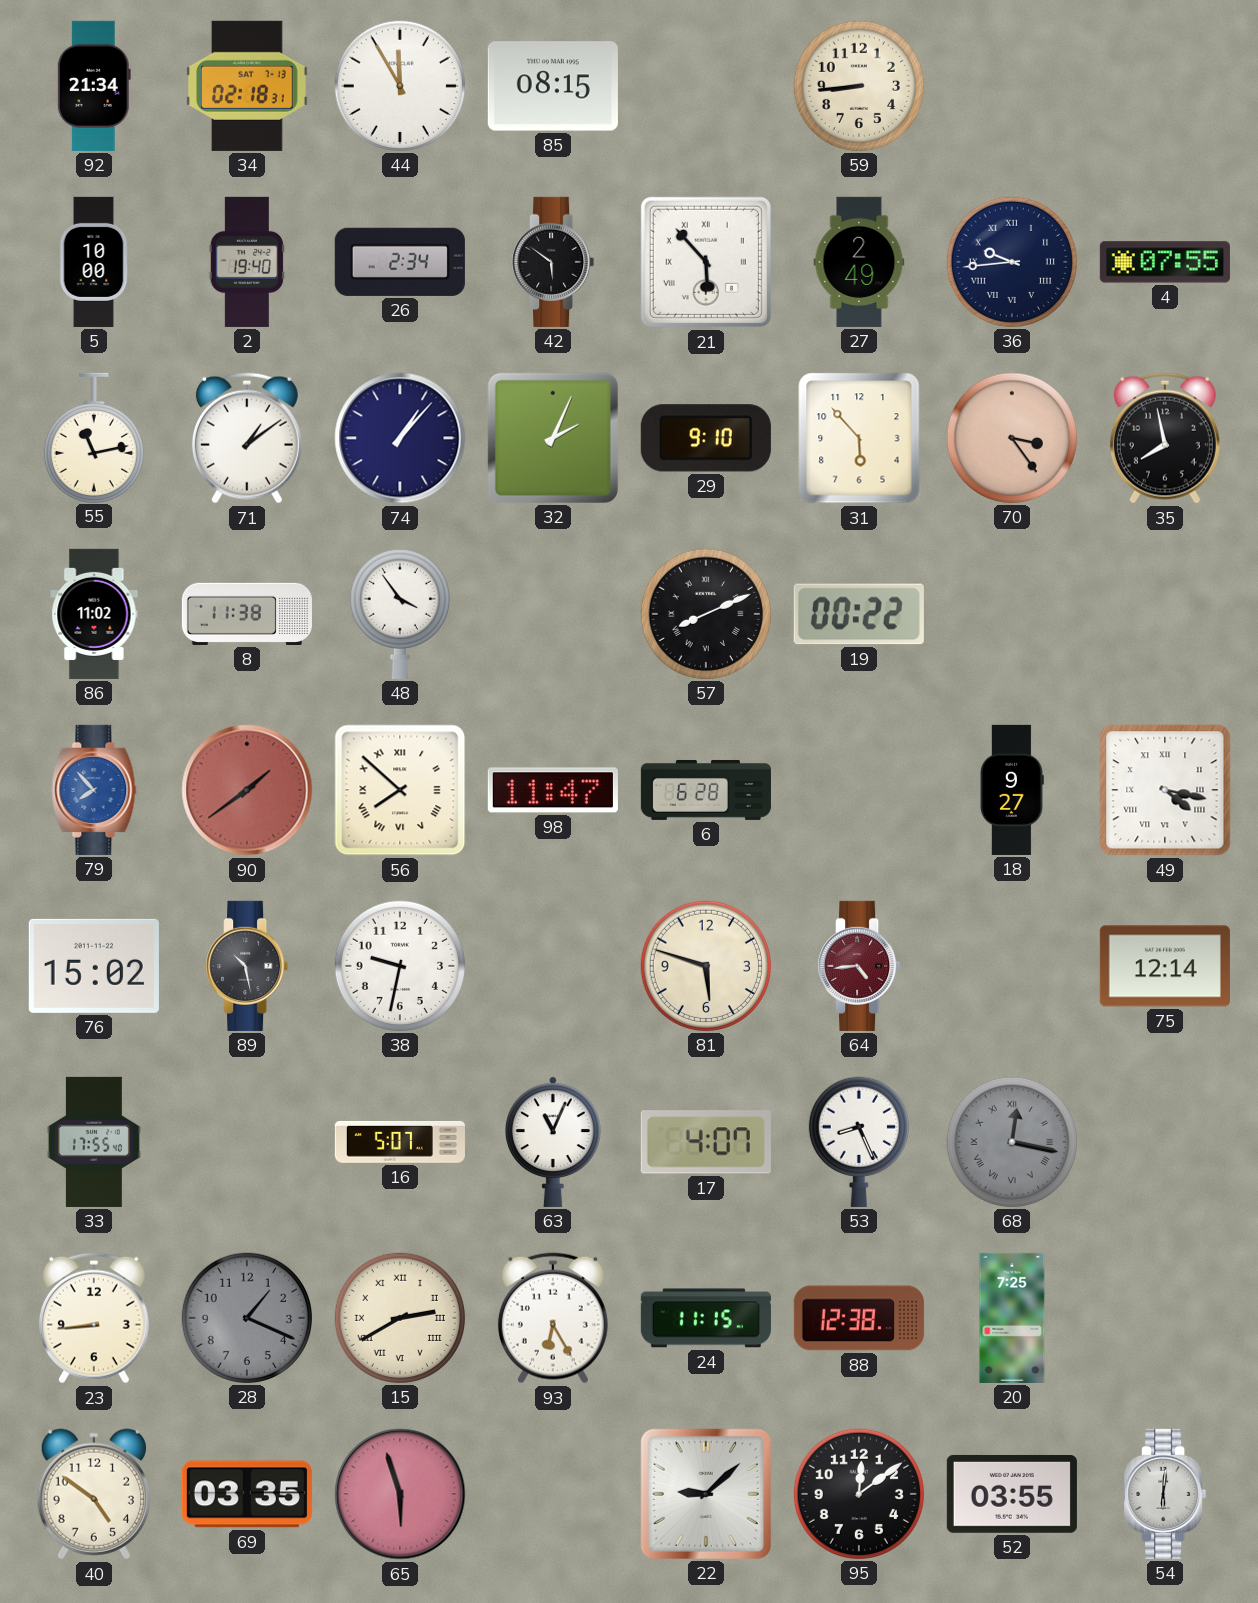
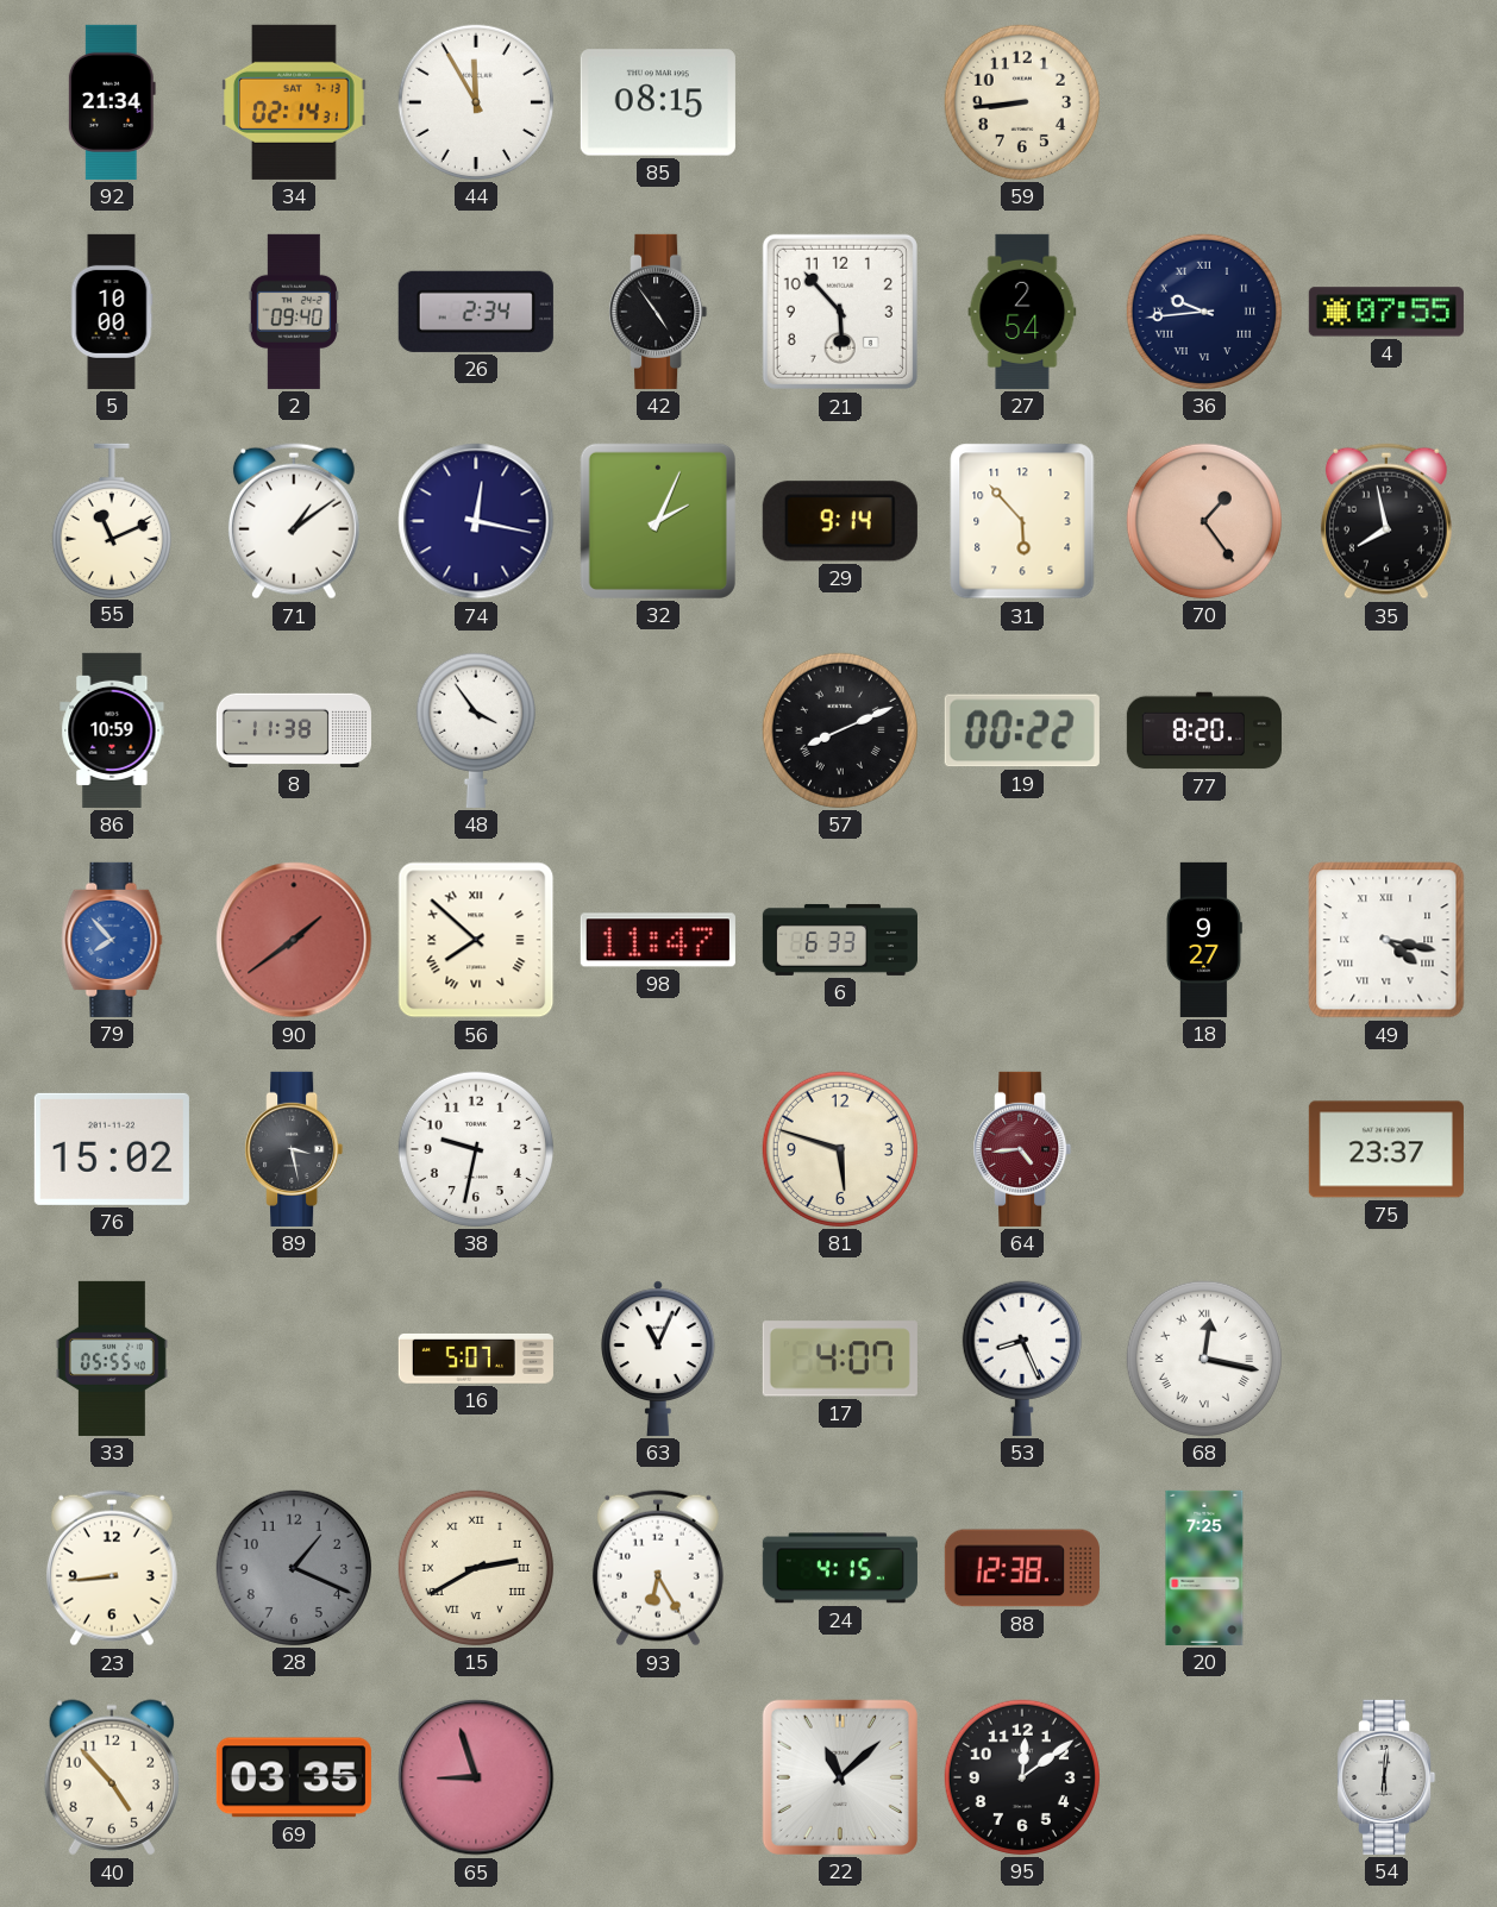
34: 02:18 -> 02:14
2: 19:40 -> 09:40
42: 5:51 -> 4:54
21 numerals: Roman -> Arabic
27: 2:49 -> 2:54
55: 11:13 -> 11:11
74: 1:07 -> 12:17
29: 9:10 -> 9:14
70: 3:24 -> 1:24
86: 11:02 -> 10:59
77: none -> 8:20
6: 6:28 -> 6:33
89: 10:28 -> 3:28
75: 12:14 -> 23:37
33: 17:55 -> 05:55
68 dial: grey -> white
24: 11:15 -> 4:15
40: 4:51 -> 4:53
65: 5:57 -> 8:57
22: 9:08 -> 11:08
52: 03:55 -> none
